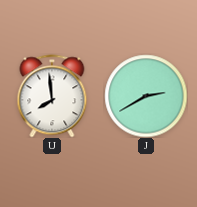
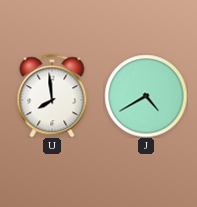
J: 2:40 -> 4:40
